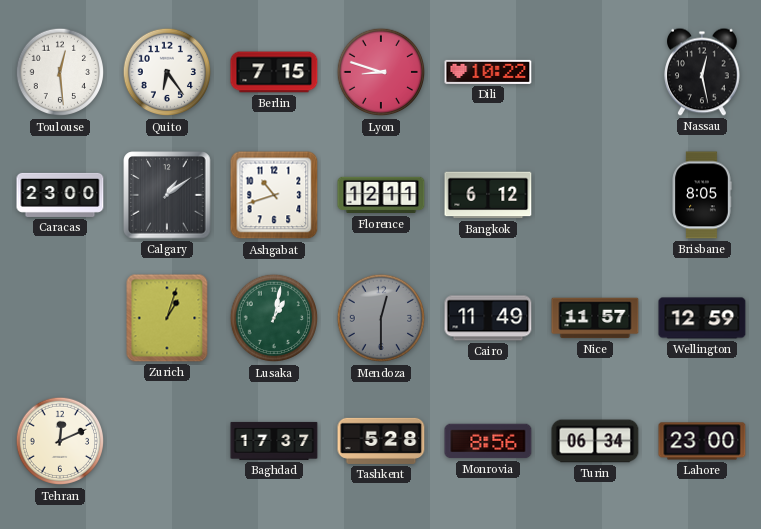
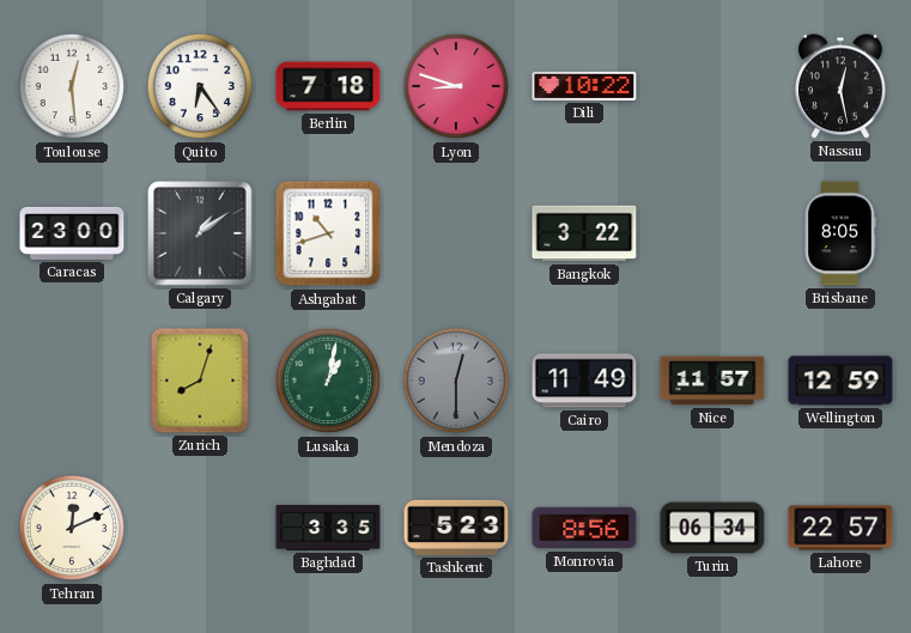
Berlin: 7:15 -> 7:18
Florence: 12:11 -> none
Bangkok: 6:12 -> 3:22
Zurich: 1:03 -> 8:03
Baghdad: 17:37 -> 3:35
Tashkent: 5:28 -> 5:23
Lahore: 23:00 -> 22:57
